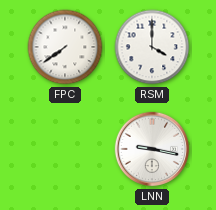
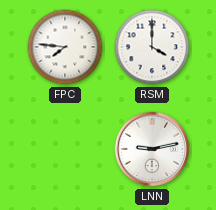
FPC: 7:39 -> 7:46
LNN: 9:17 -> 9:13
